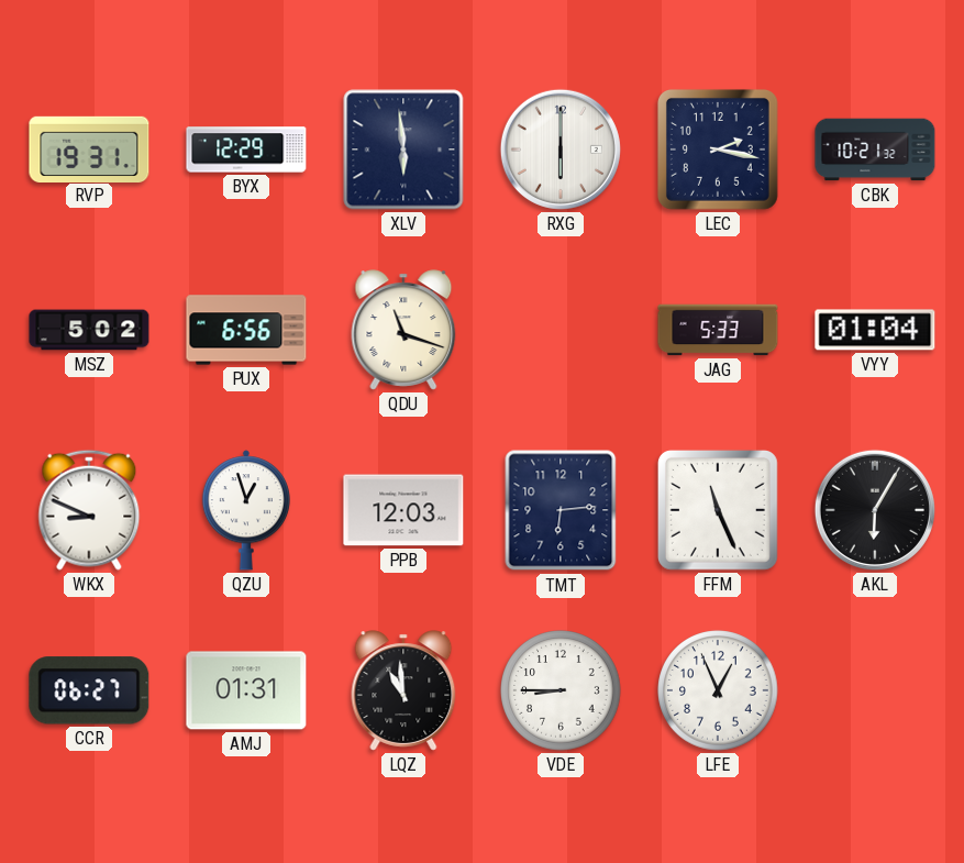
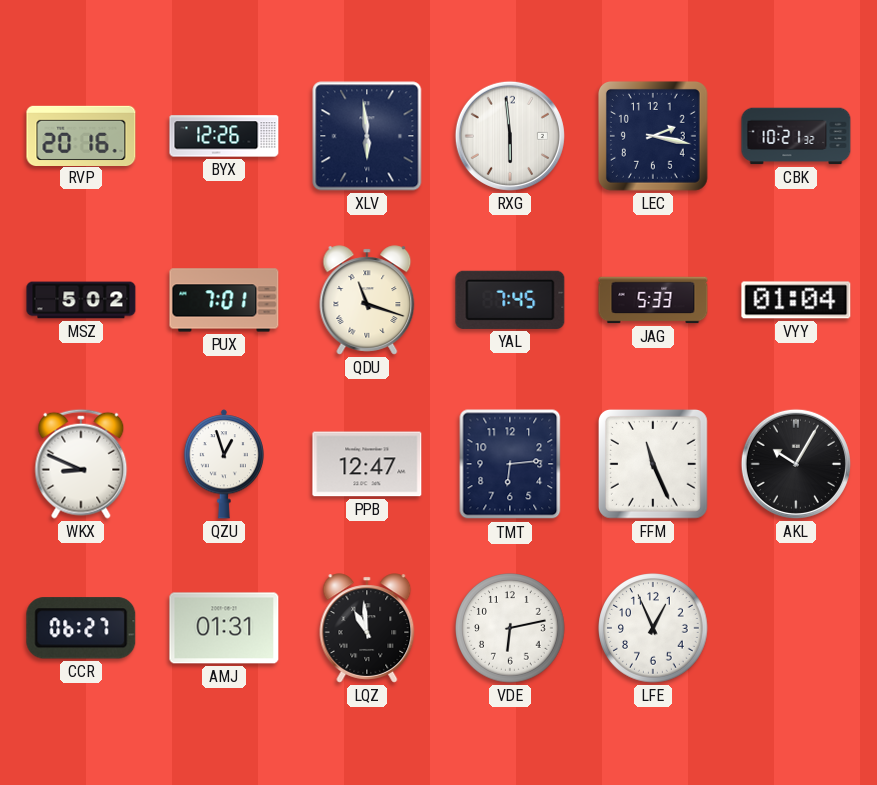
RVP: 19:31 -> 20:16
BYX: 12:29 -> 12:26
RXG: 6:00 -> 5:59
PUX: 6:56 -> 7:01
YAL: none -> 7:45
PPB: 12:03 -> 12:47
AKL: 6:05 -> 10:05
VDE: 8:45 -> 6:13
